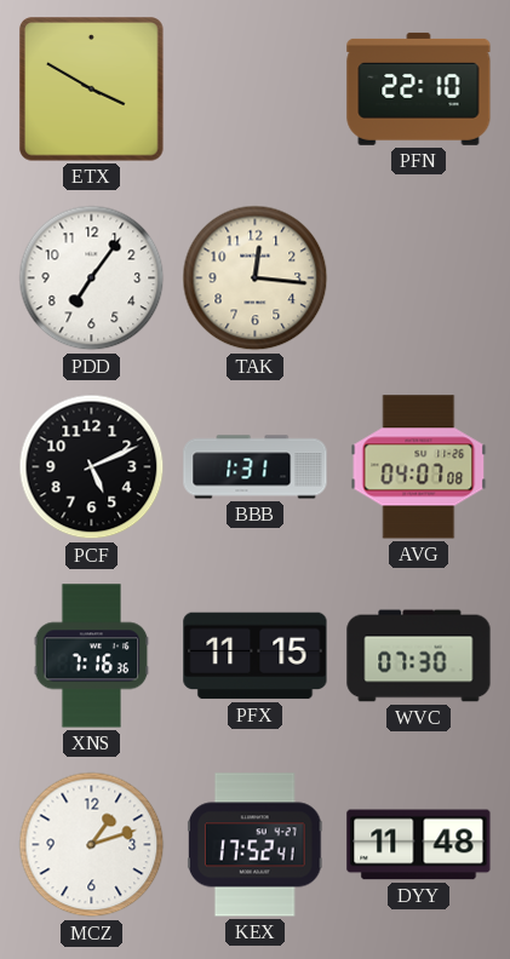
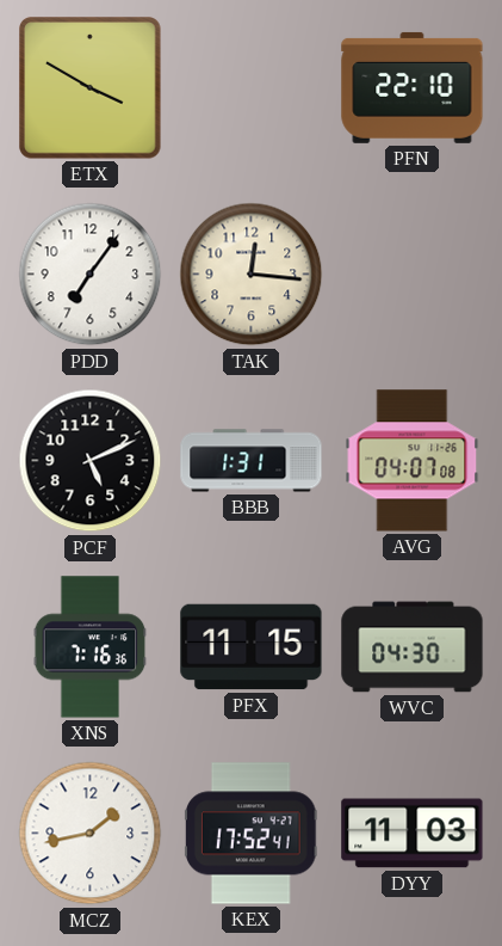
WVC: 07:30 -> 04:30
MCZ: 1:12 -> 1:43
DYY: 11:48 -> 11:03
